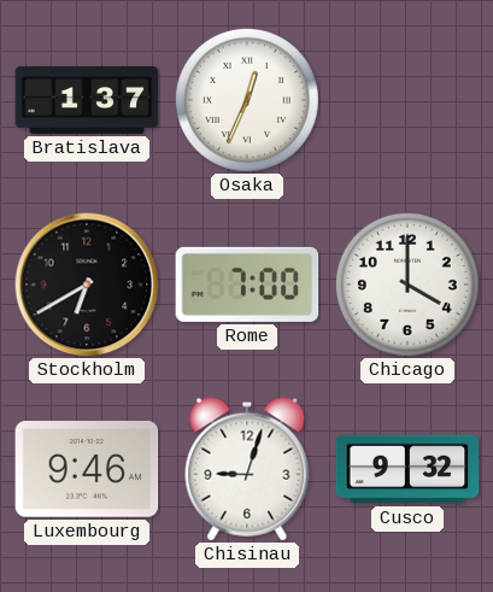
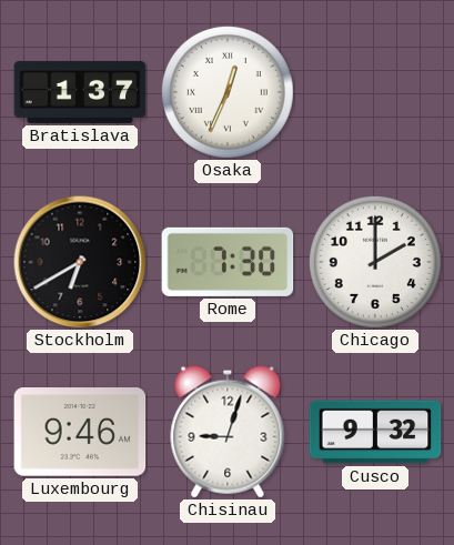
Rome: 7:00 -> 7:30
Chicago: 4:00 -> 2:00
